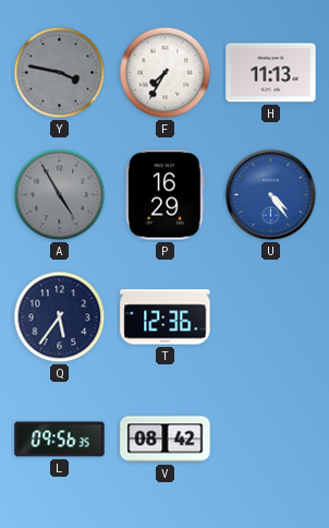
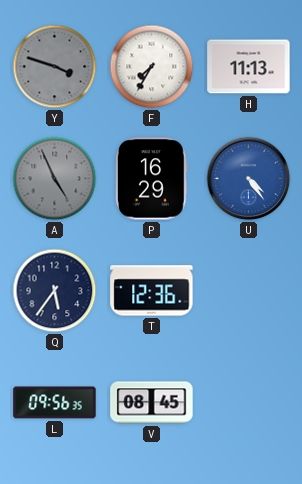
Y: 3:47 -> 3:48
A: 4:55 -> 4:56
V: 08:42 -> 08:45
